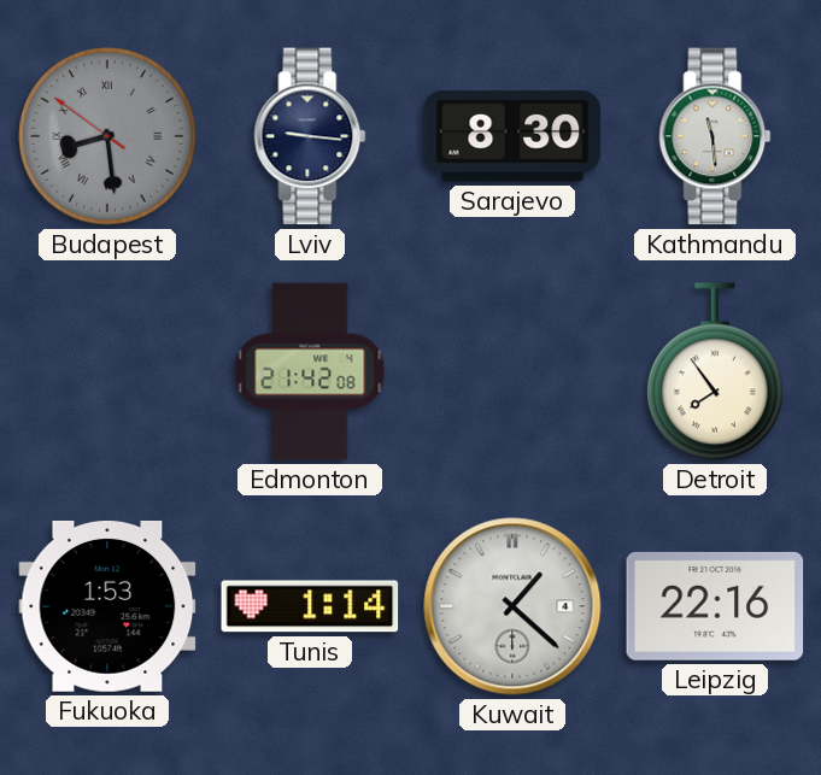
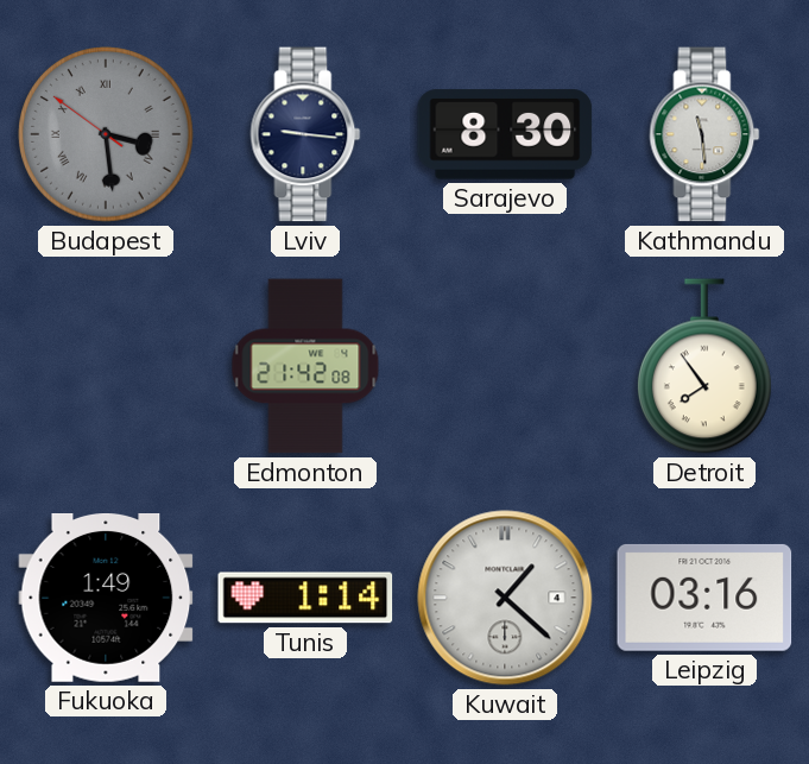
Budapest: 8:28 -> 3:28
Fukuoka: 1:53 -> 1:49
Leipzig: 22:16 -> 03:16
